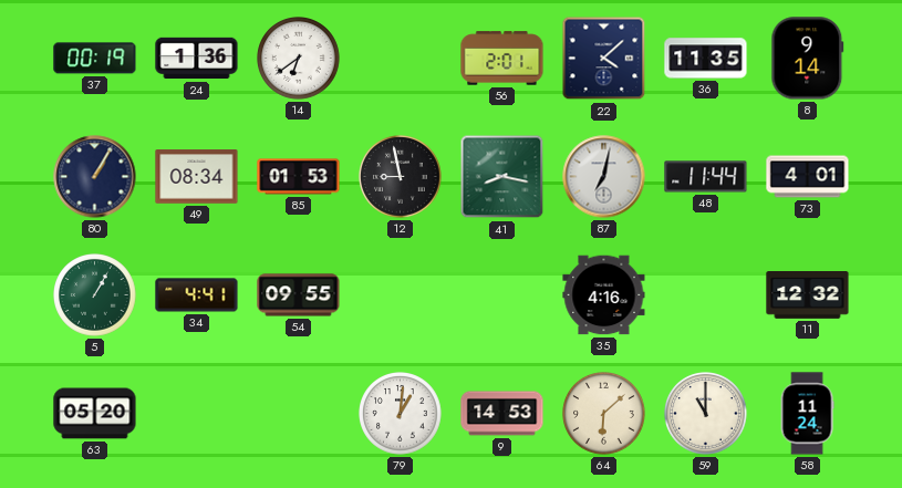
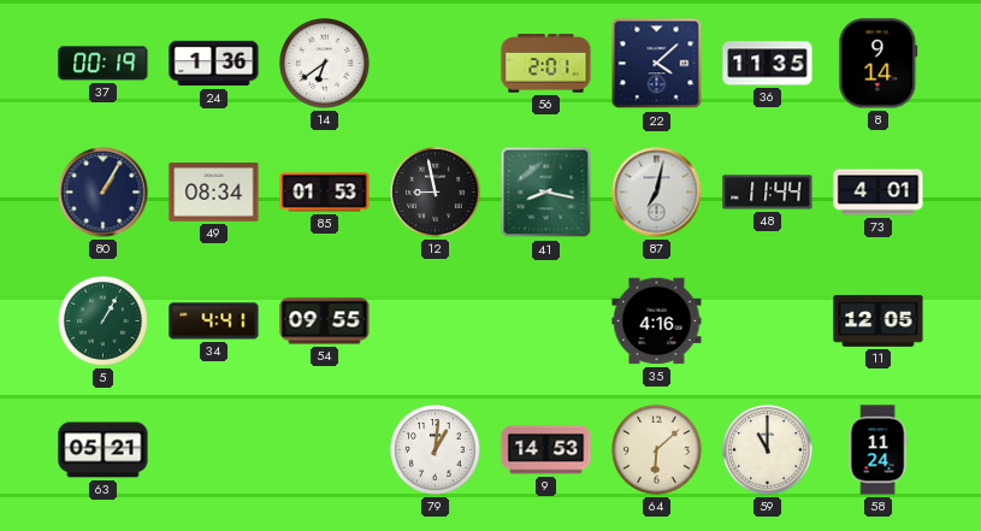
11: 12:32 -> 12:05
63: 05:20 -> 05:21
